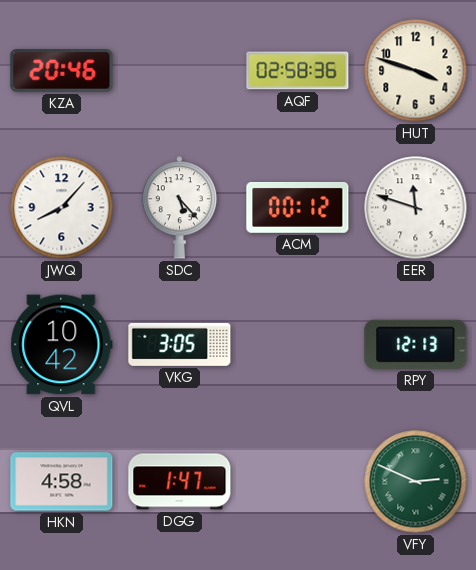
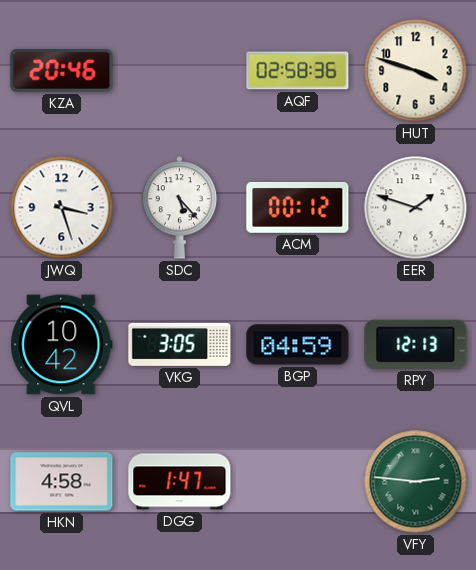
JWQ: 8:07 -> 3:27
EER: 11:48 -> 1:48
BGP: none -> 04:59
VFY: 2:49 -> 2:46
